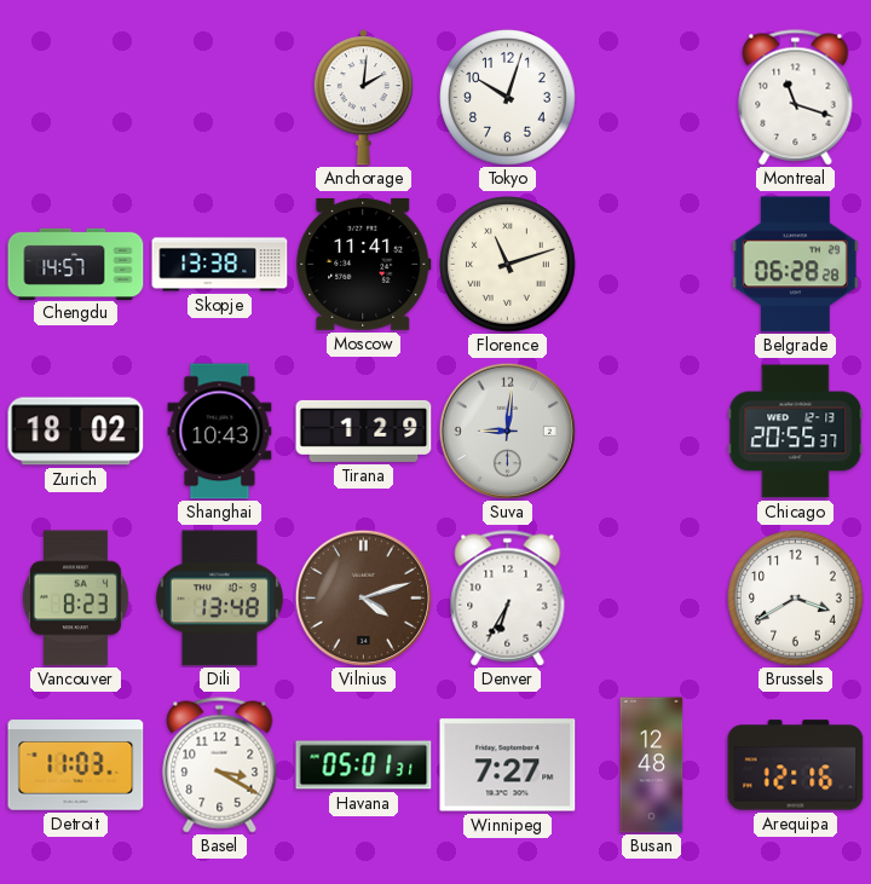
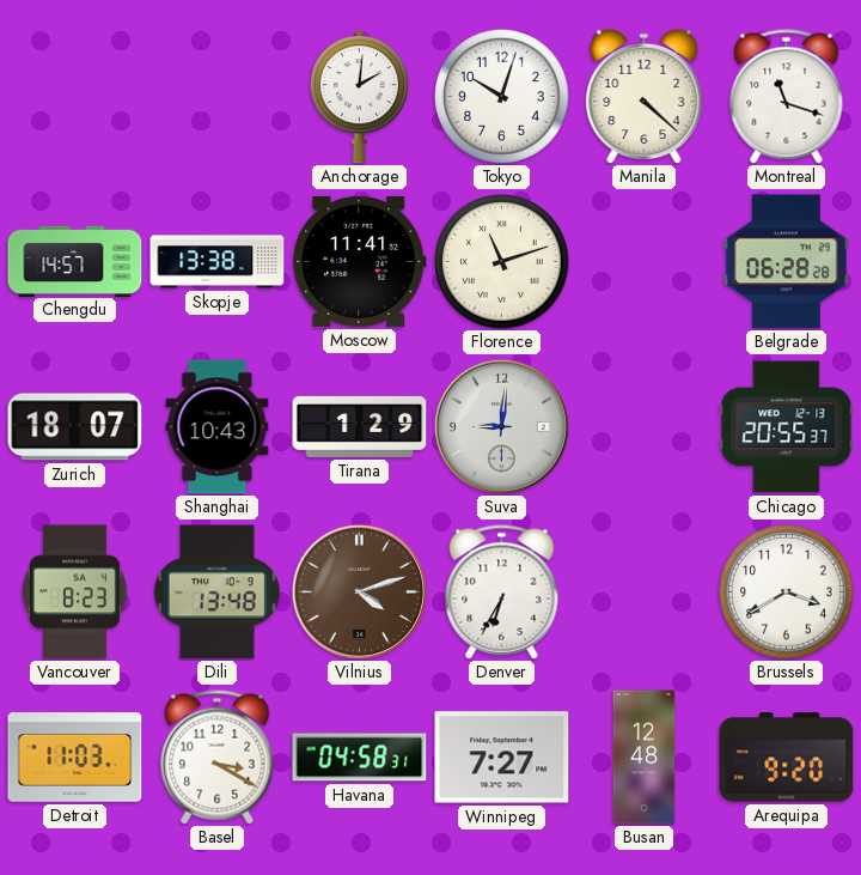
Manila: none -> 4:22
Zurich: 18:02 -> 18:07
Havana: 05:01 -> 04:58
Arequipa: 12:16 -> 9:20
